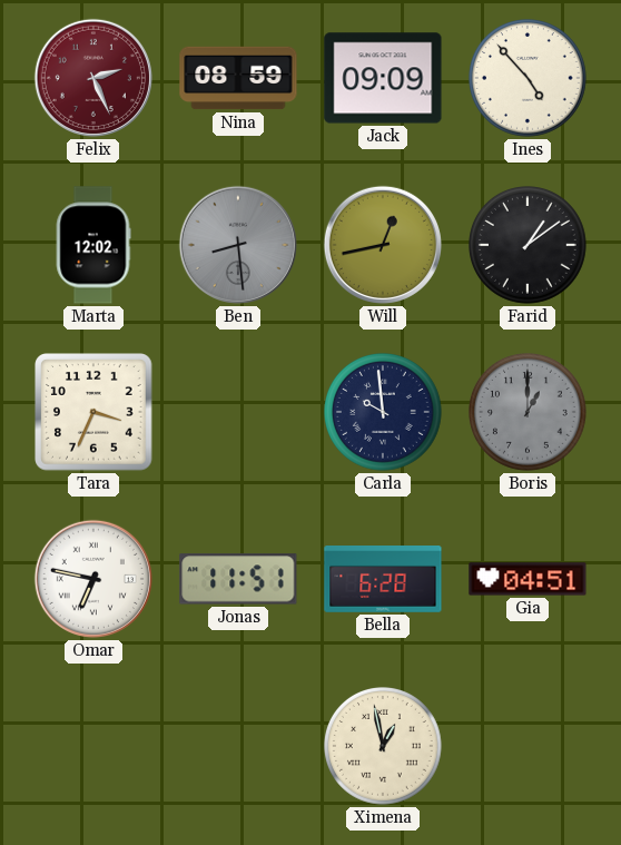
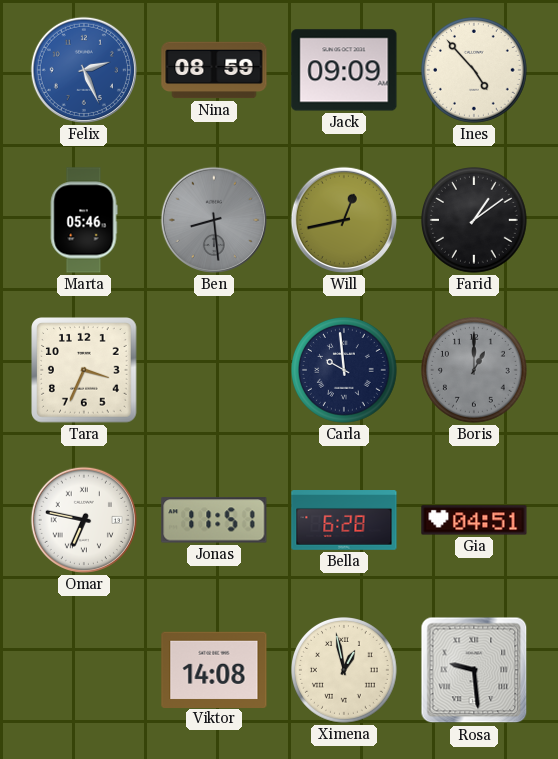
Felix dial: burgundy -> blue
Marta: 12:02 -> 05:46
Viktor: none -> 14:08
Rosa: none -> 9:29
